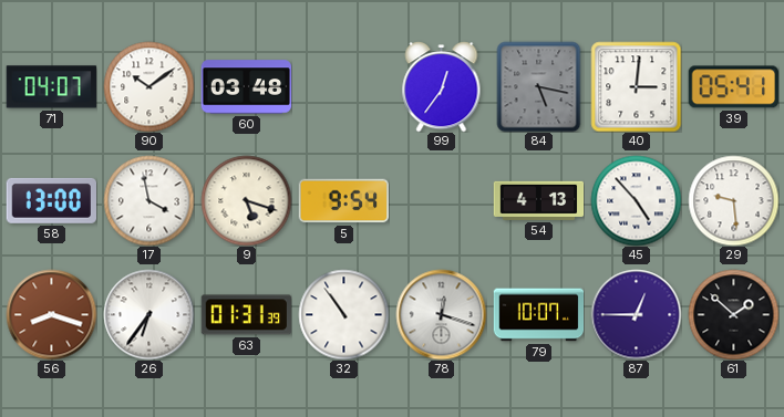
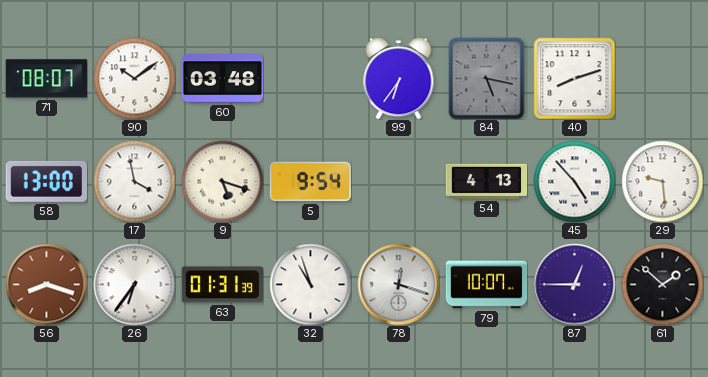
71: 04:07 -> 08:07
99: 12:36 -> 6:36
40: 3:01 -> 8:12
39: 05:41 -> none
32: 10:54 -> 10:57
